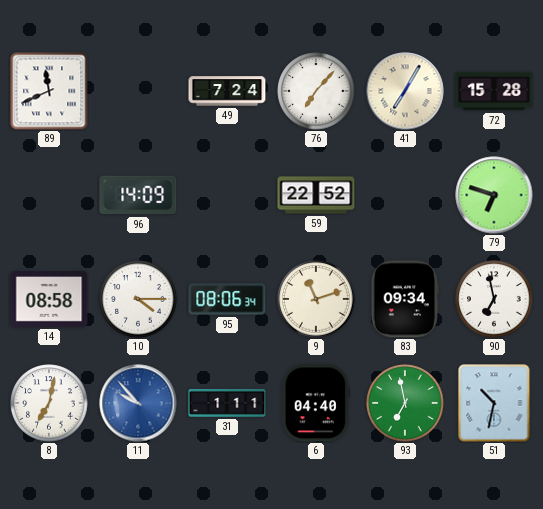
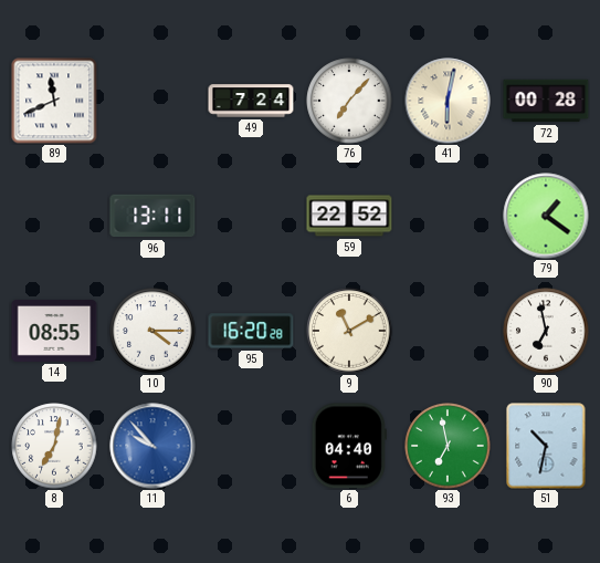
41: 7:05 -> 6:02
72: 15:28 -> 00:28
96: 14:09 -> 13:11
79: 6:48 -> 1:21
14: 08:58 -> 08:55
95: 08:06 -> 16:20
9: 11:12 -> 11:10
83: 09:34 -> none
31: 1:11 -> none
